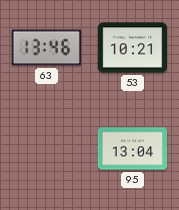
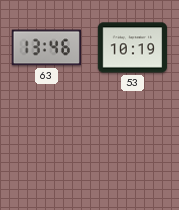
53: 10:21 -> 10:19
95: 13:04 -> none
